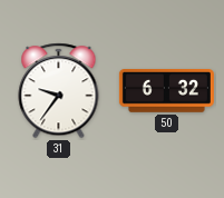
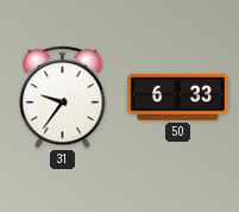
50: 6:32 -> 6:33
